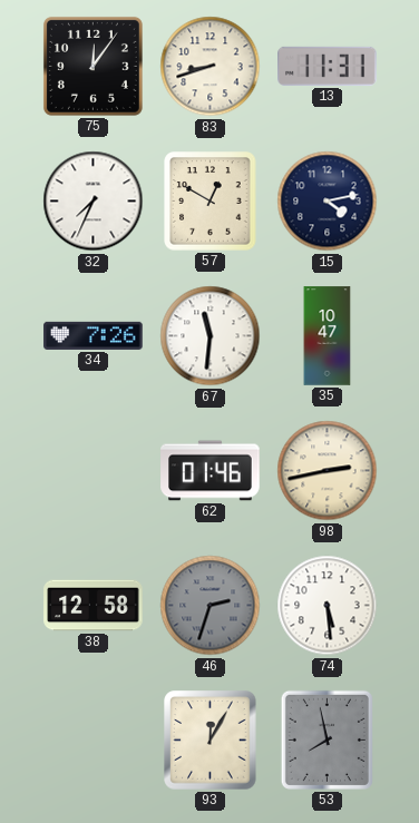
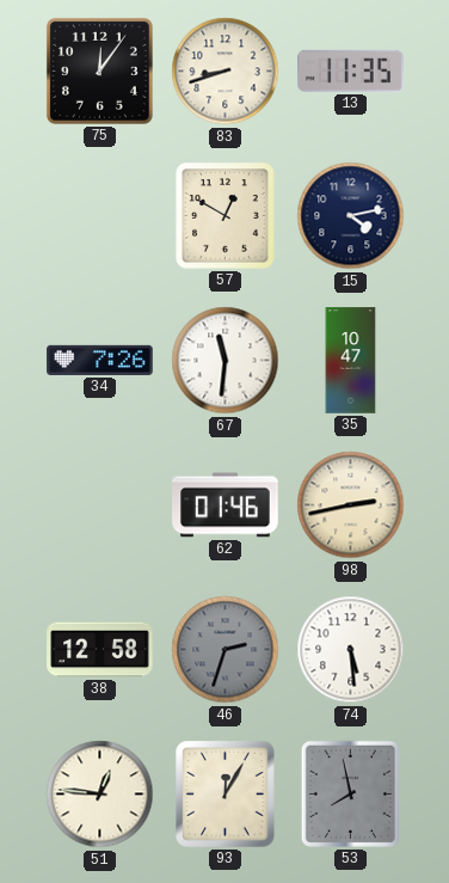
13: 11:31 -> 11:35
32: 7:34 -> none
51: none -> 12:46
